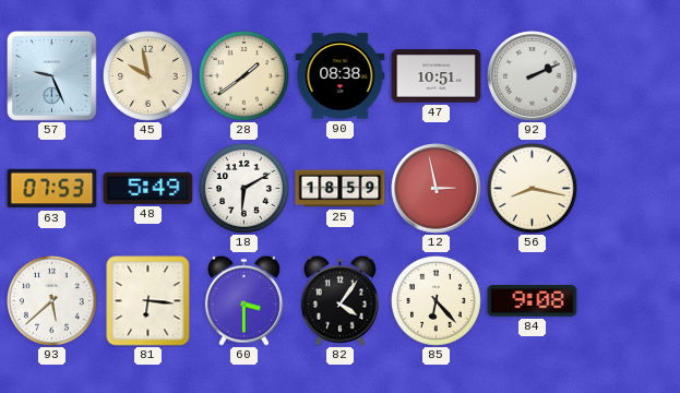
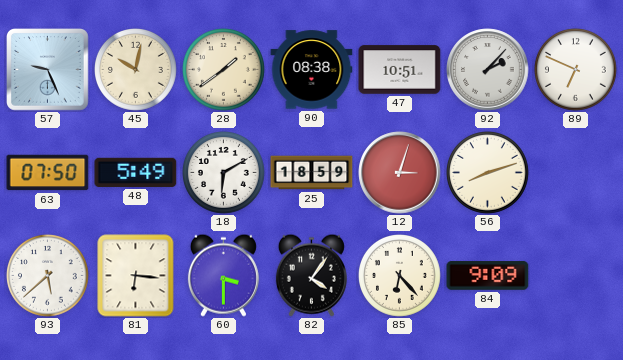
45: 9:58 -> 10:02
92: 2:11 -> 2:07
89: none -> 6:49
63: 07:53 -> 07:50
12: 2:58 -> 3:03
56: 8:17 -> 8:12
84: 9:08 -> 9:09
